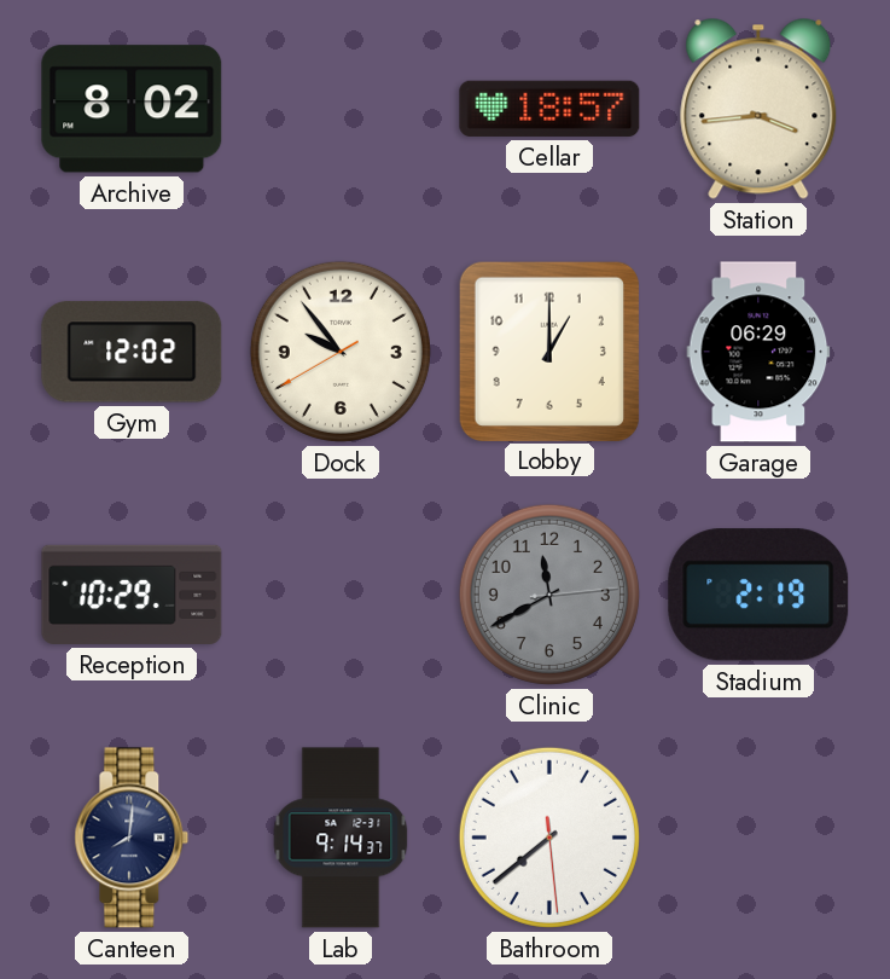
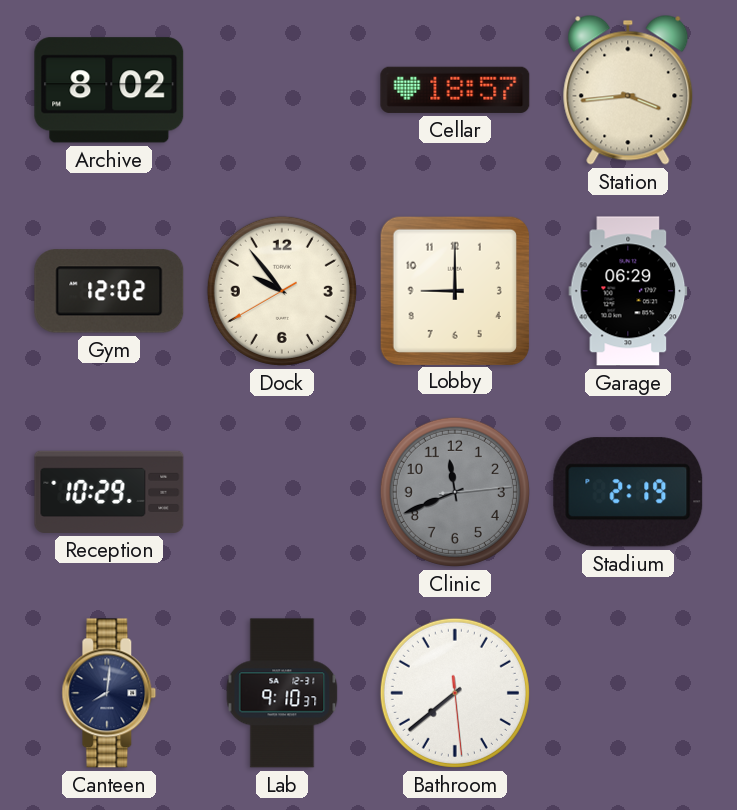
Lobby: 1:00 -> 9:00
Clinic: 11:40 -> 11:41
Lab: 9:14 -> 9:10
